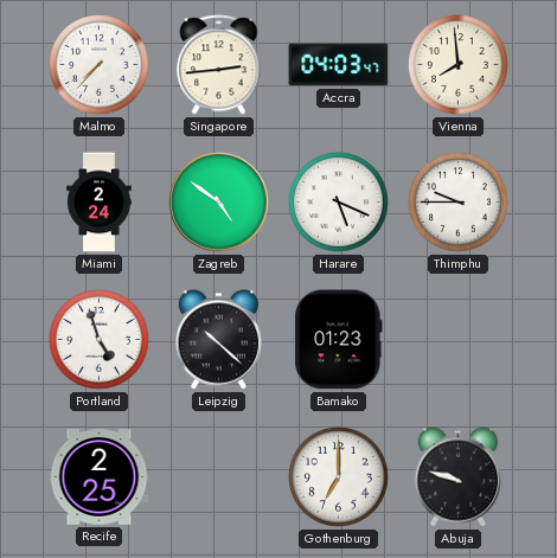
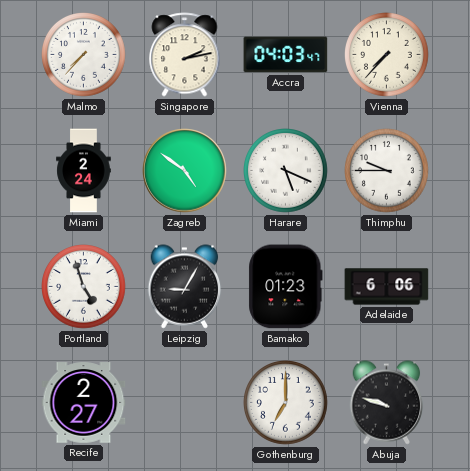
Singapore: 2:44 -> 2:13
Vienna: 7:59 -> 7:37
Leipzig: 10:22 -> 9:05
Adelaide: none -> 6:06
Recife: 2:25 -> 2:27
